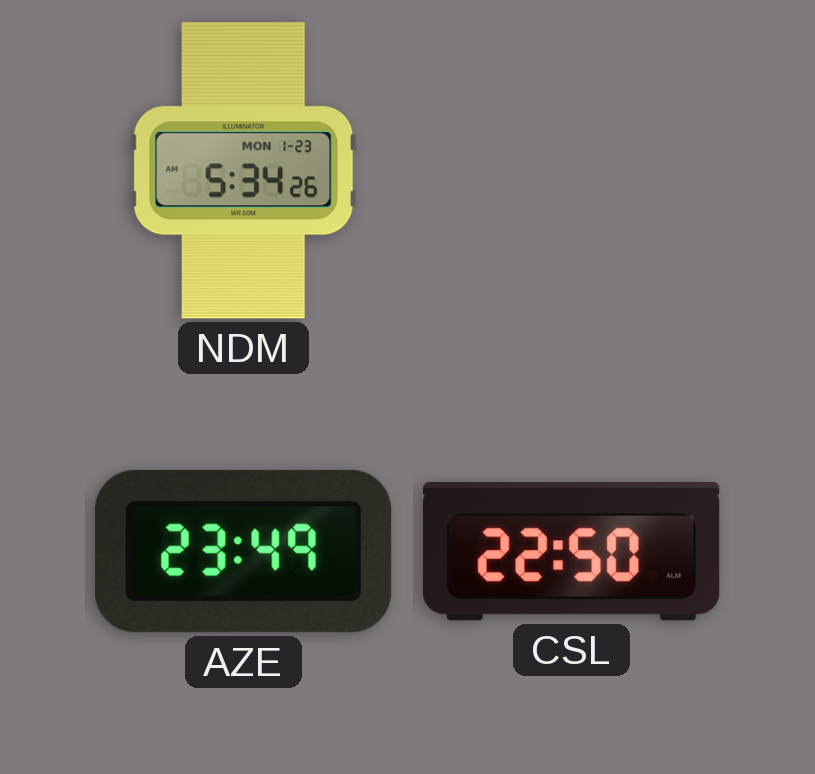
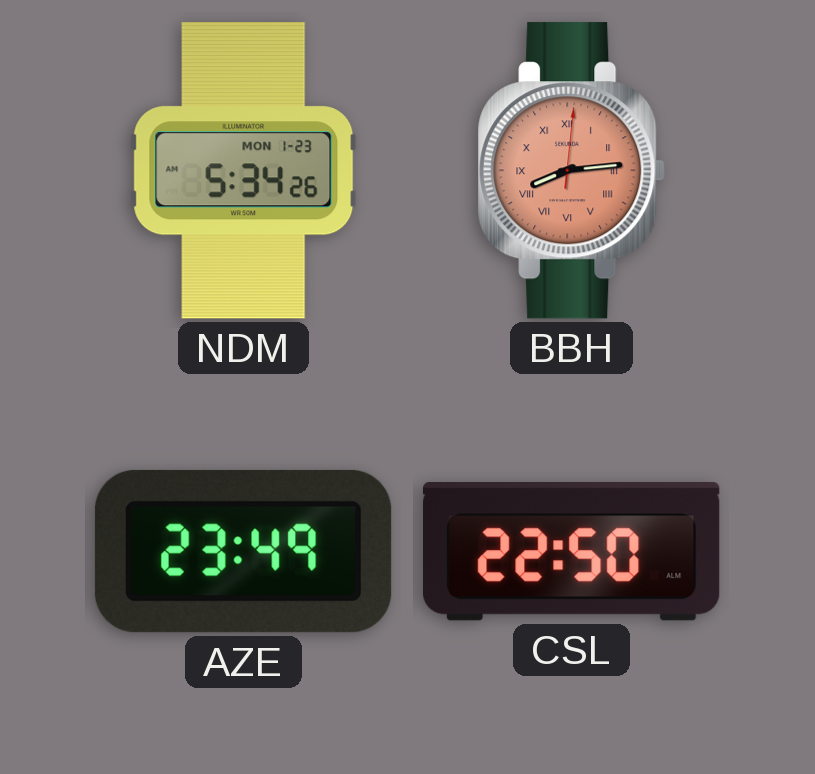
BBH: none -> 8:14
